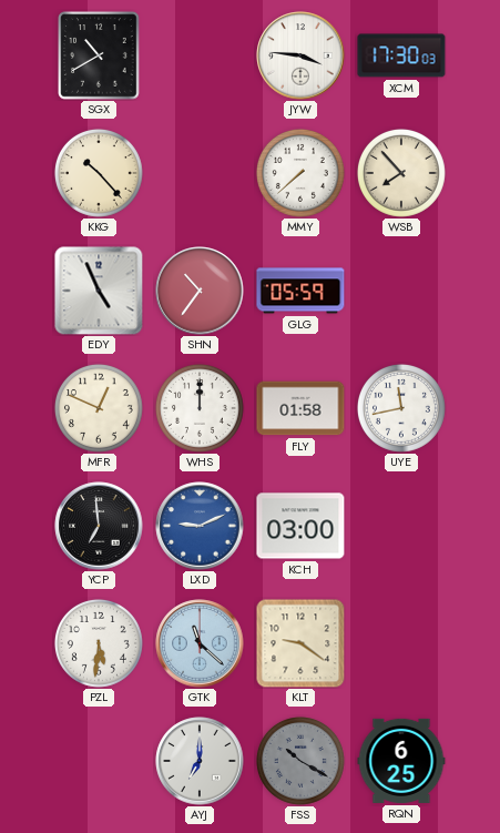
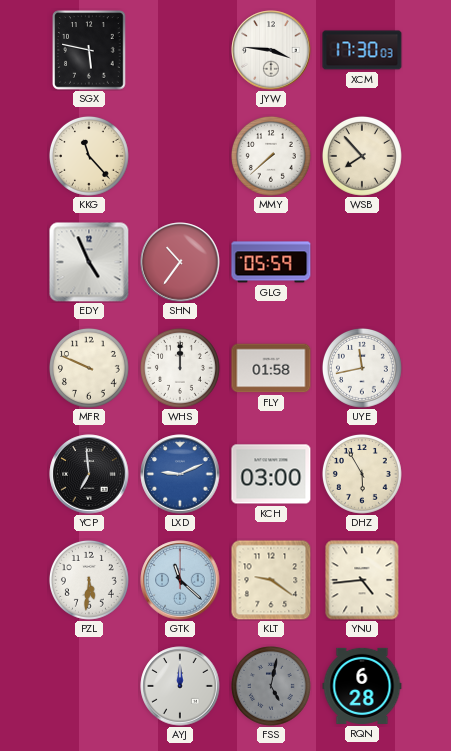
SGX: 10:40 -> 5:47
KKG: 10:23 -> 11:23
MFR: 12:49 -> 9:49
DHZ: none -> 5:55
YNU: none -> 4:44
AYJ: 7:00 -> 12:00
FSS: 10:20 -> 5:02
RQN: 6:25 -> 6:28
